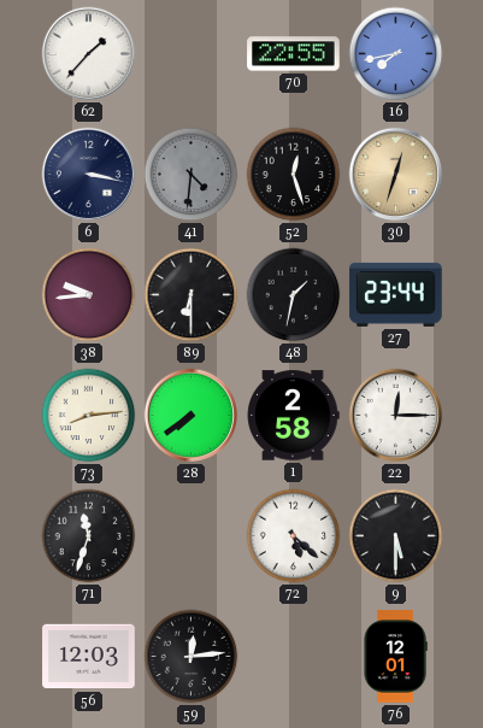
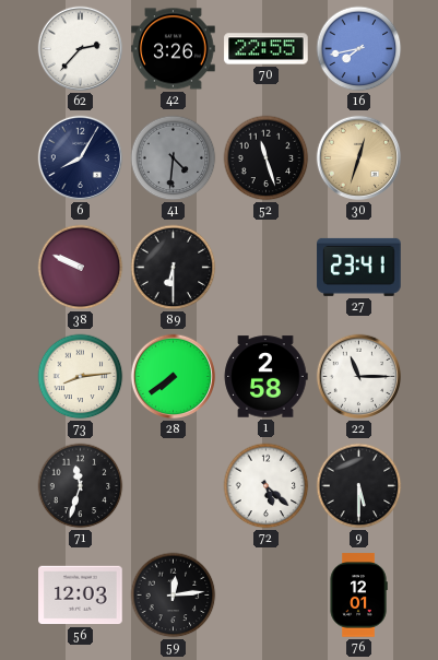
62: 1:37 -> 2:37
42: none -> 3:26
6: 3:17 -> 8:05
52: 12:27 -> 11:27
38: 9:44 -> 9:49
48: 1:32 -> none
27: 23:44 -> 23:41
22: 12:15 -> 11:15
